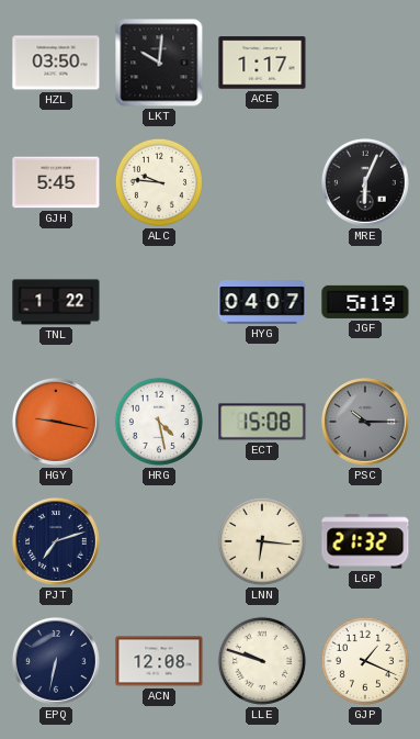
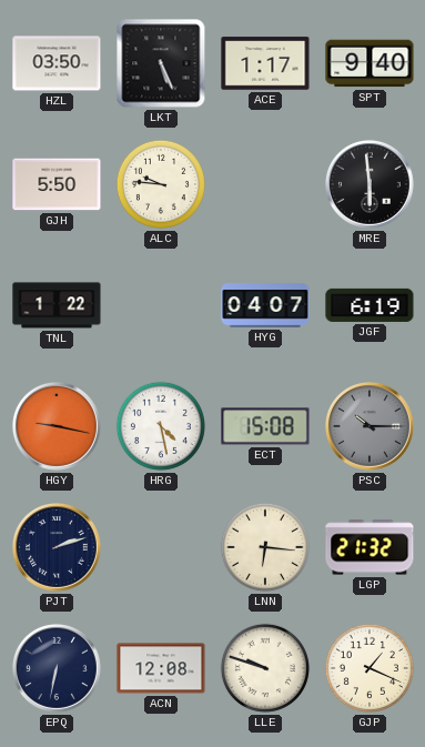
LKT: 10:01 -> 5:26
SPT: none -> 9:40
GJH: 5:45 -> 5:50
MRE: 6:04 -> 5:59
JGF: 5:19 -> 6:19
PJT: 7:12 -> 2:12
